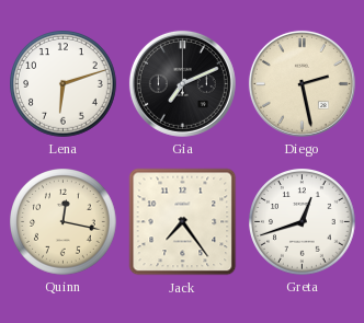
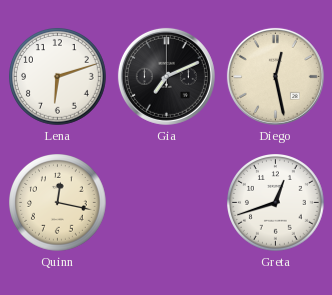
Diego: 2:28 -> 12:28
Jack: 7:24 -> none
